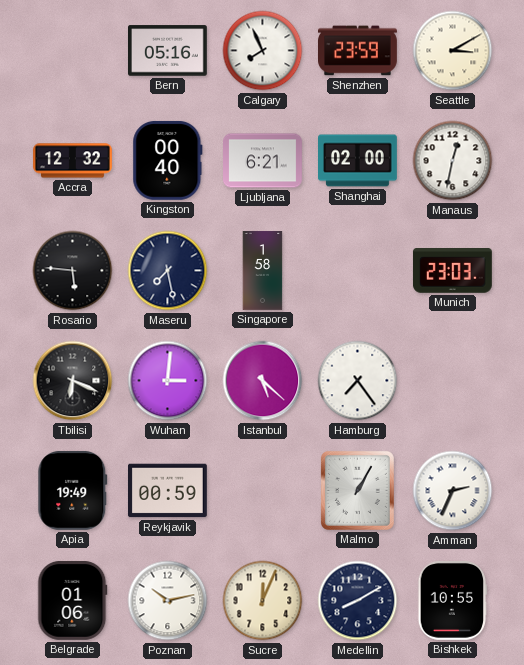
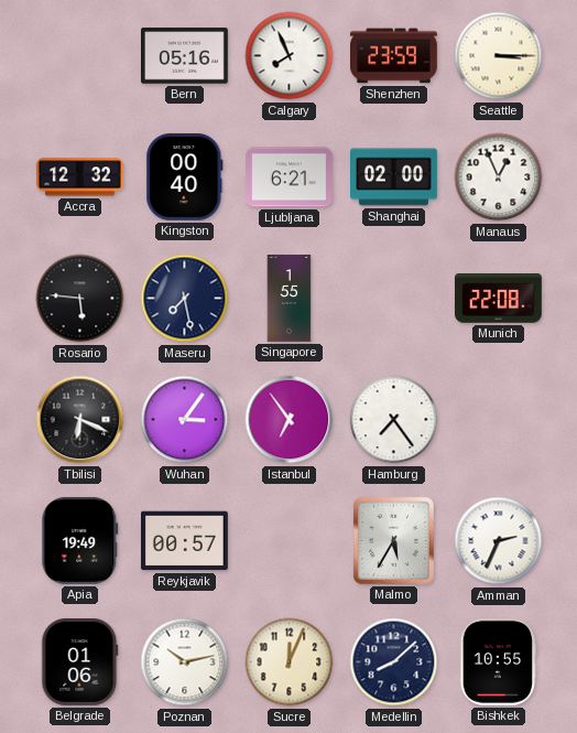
Seattle: 3:10 -> 3:15
Manaus: 12:32 -> 12:56
Singapore: 1:58 -> 1:55
Munich: 23:03 -> 22:08
Wuhan: 3:01 -> 3:06
Istanbul: 5:22 -> 6:54
Reykjavik: 00:59 -> 00:57
Malmo: 1:05 -> 5:35
Medellin: 8:10 -> 8:08
